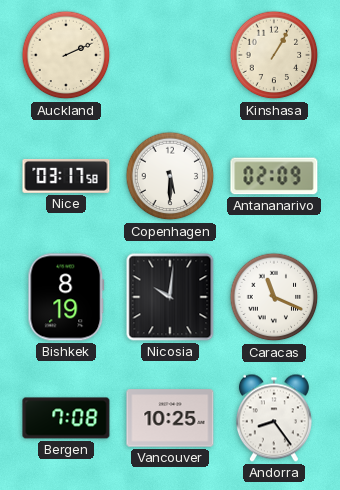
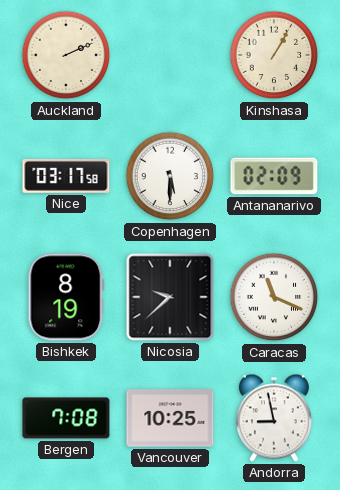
Nicosia: 10:01 -> 9:38
Andorra: 8:24 -> 8:58
